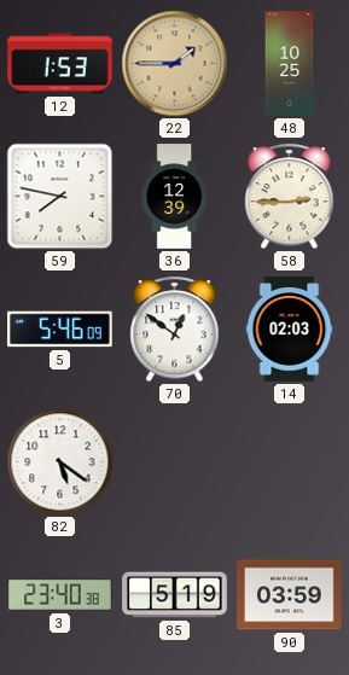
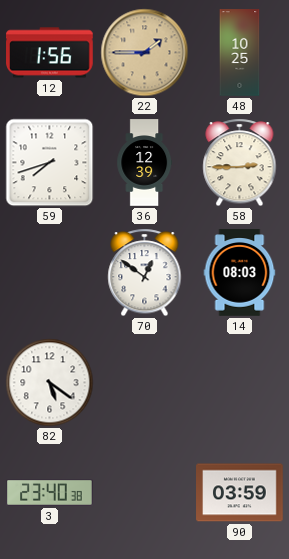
12: 1:53 -> 1:56
59: 7:47 -> 7:42
5: 5:46 -> none
14: 02:03 -> 08:03
85: 5:19 -> none
